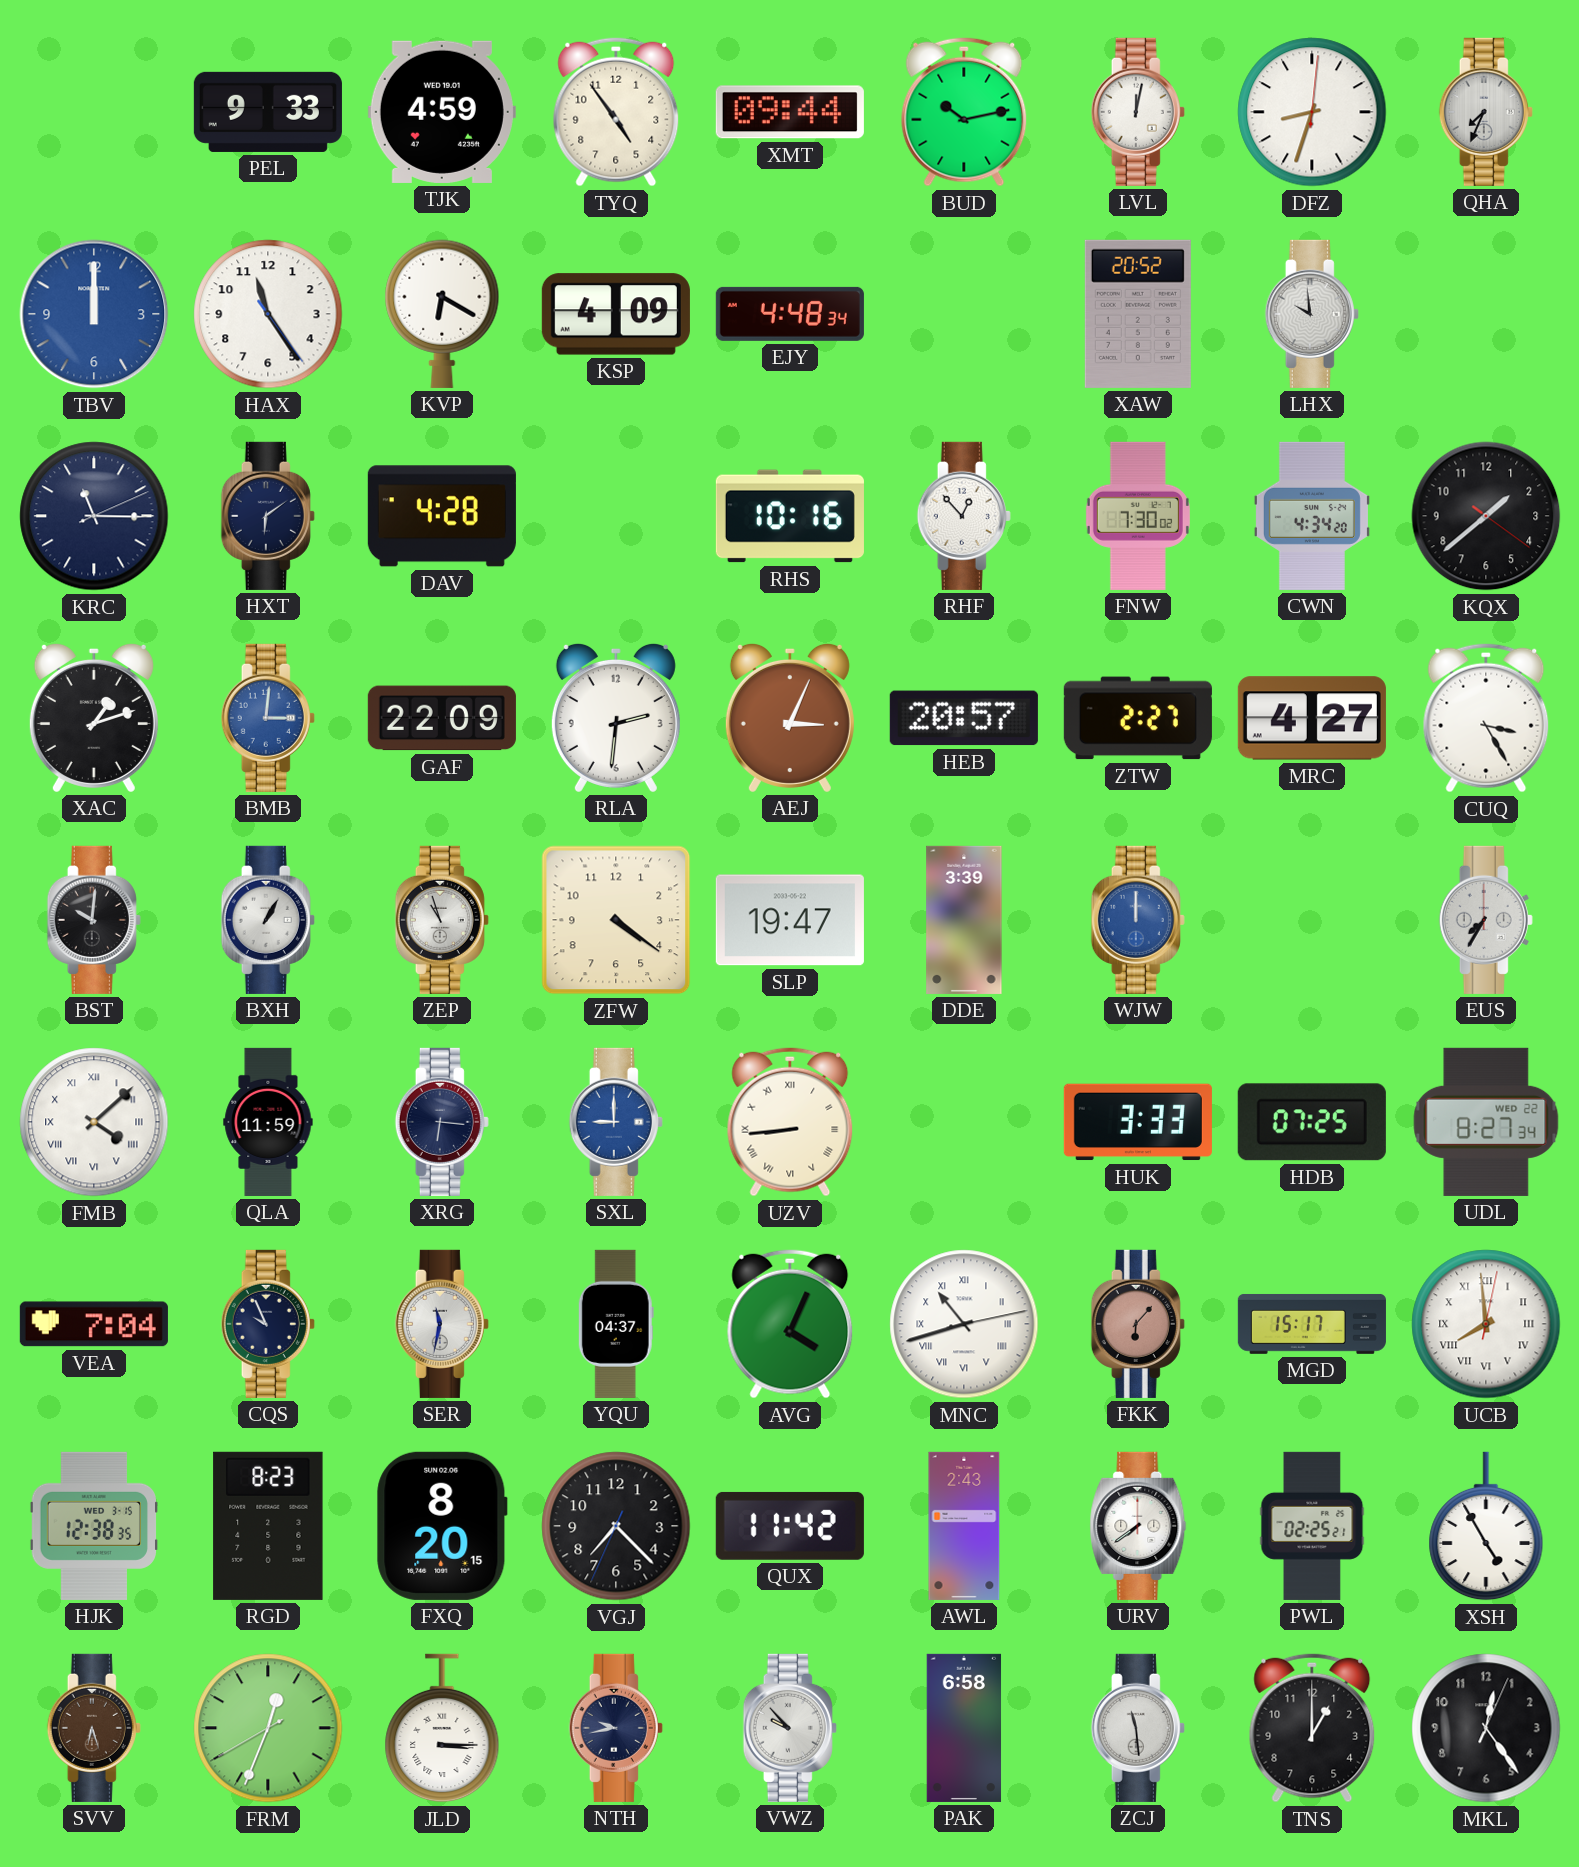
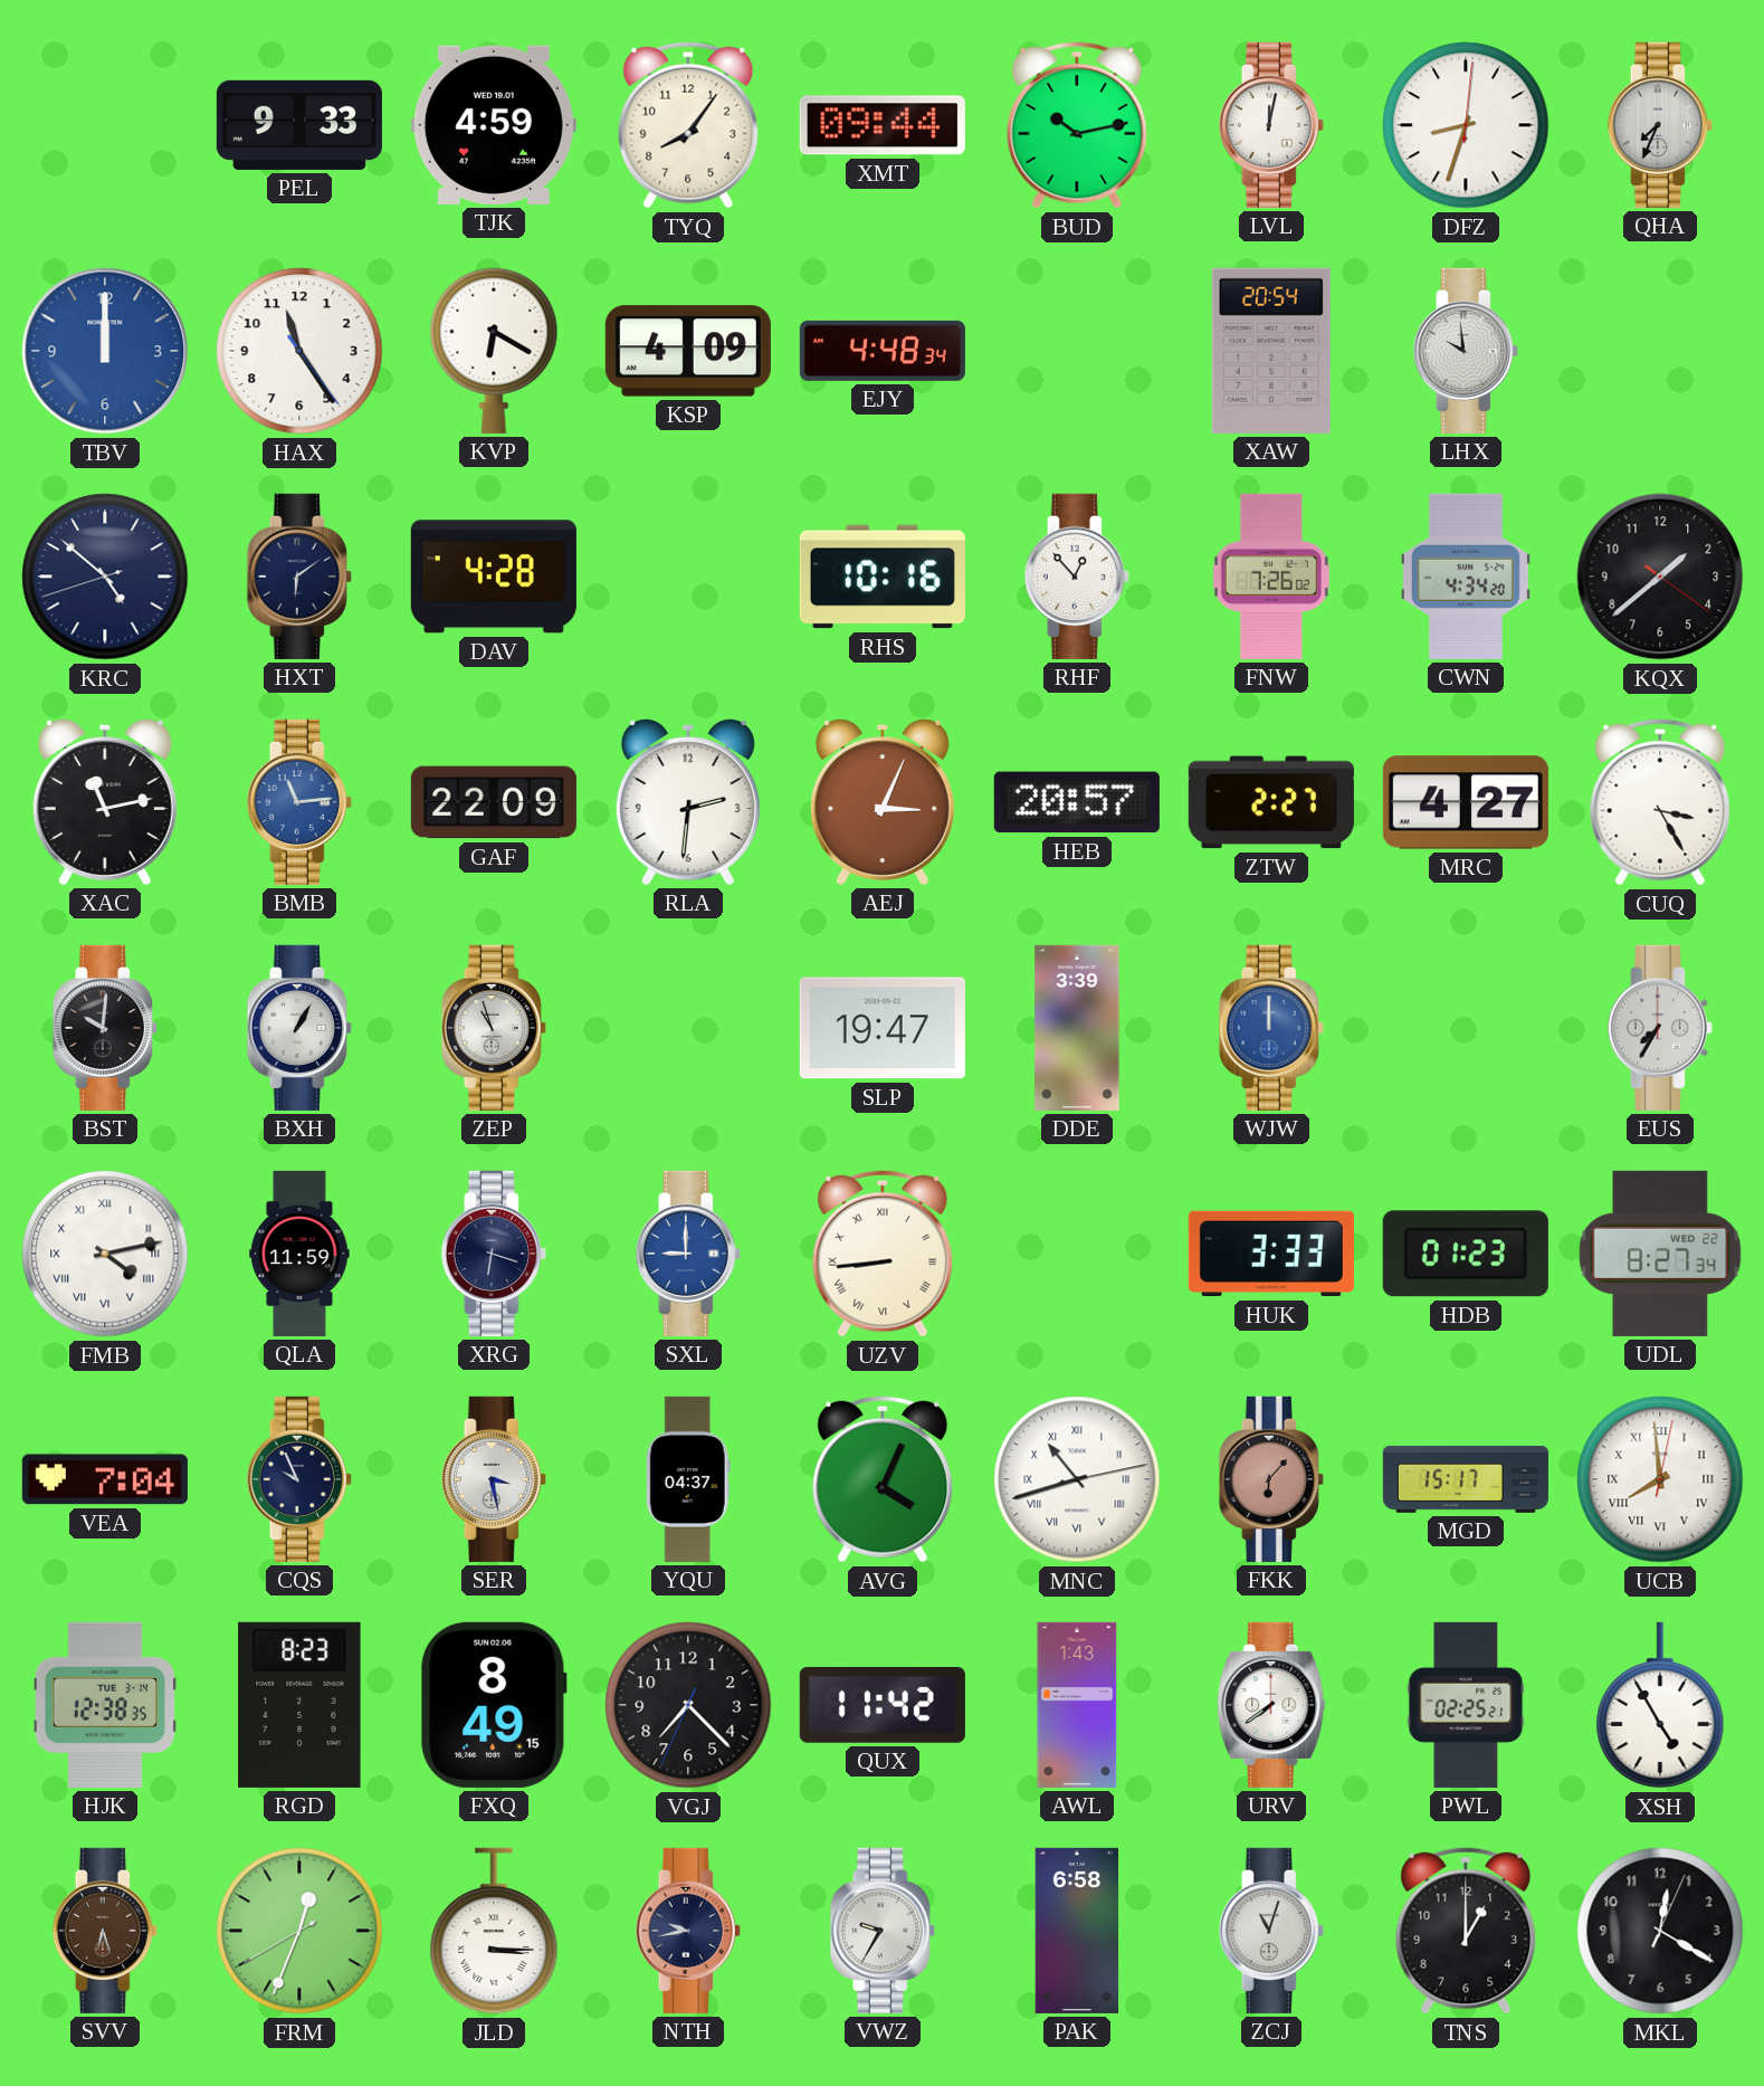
TYQ: 4:54 -> 8:06
XAW: 20:52 -> 20:54
KRC: 11:15 -> 4:51
FNW: 7:30 -> 7:26
XAC: 1:12 -> 11:13
BMB: 3:01 -> 11:14
ZFW: 4:21 -> none
FMB: 4:08 -> 4:13
XRG: 6:16 -> 6:18
HDB: 07:25 -> 01:23
SER: 11:32 -> 3:28
HJK date: WED 3-15 -> TUE 3-14
FXQ: 8:20 -> 8:49
AWL: 2:43 -> 1:43
VWZ: 9:53 -> 9:35
ZCJ: 11:29 -> 11:03
MKL: 12:24 -> 12:20
